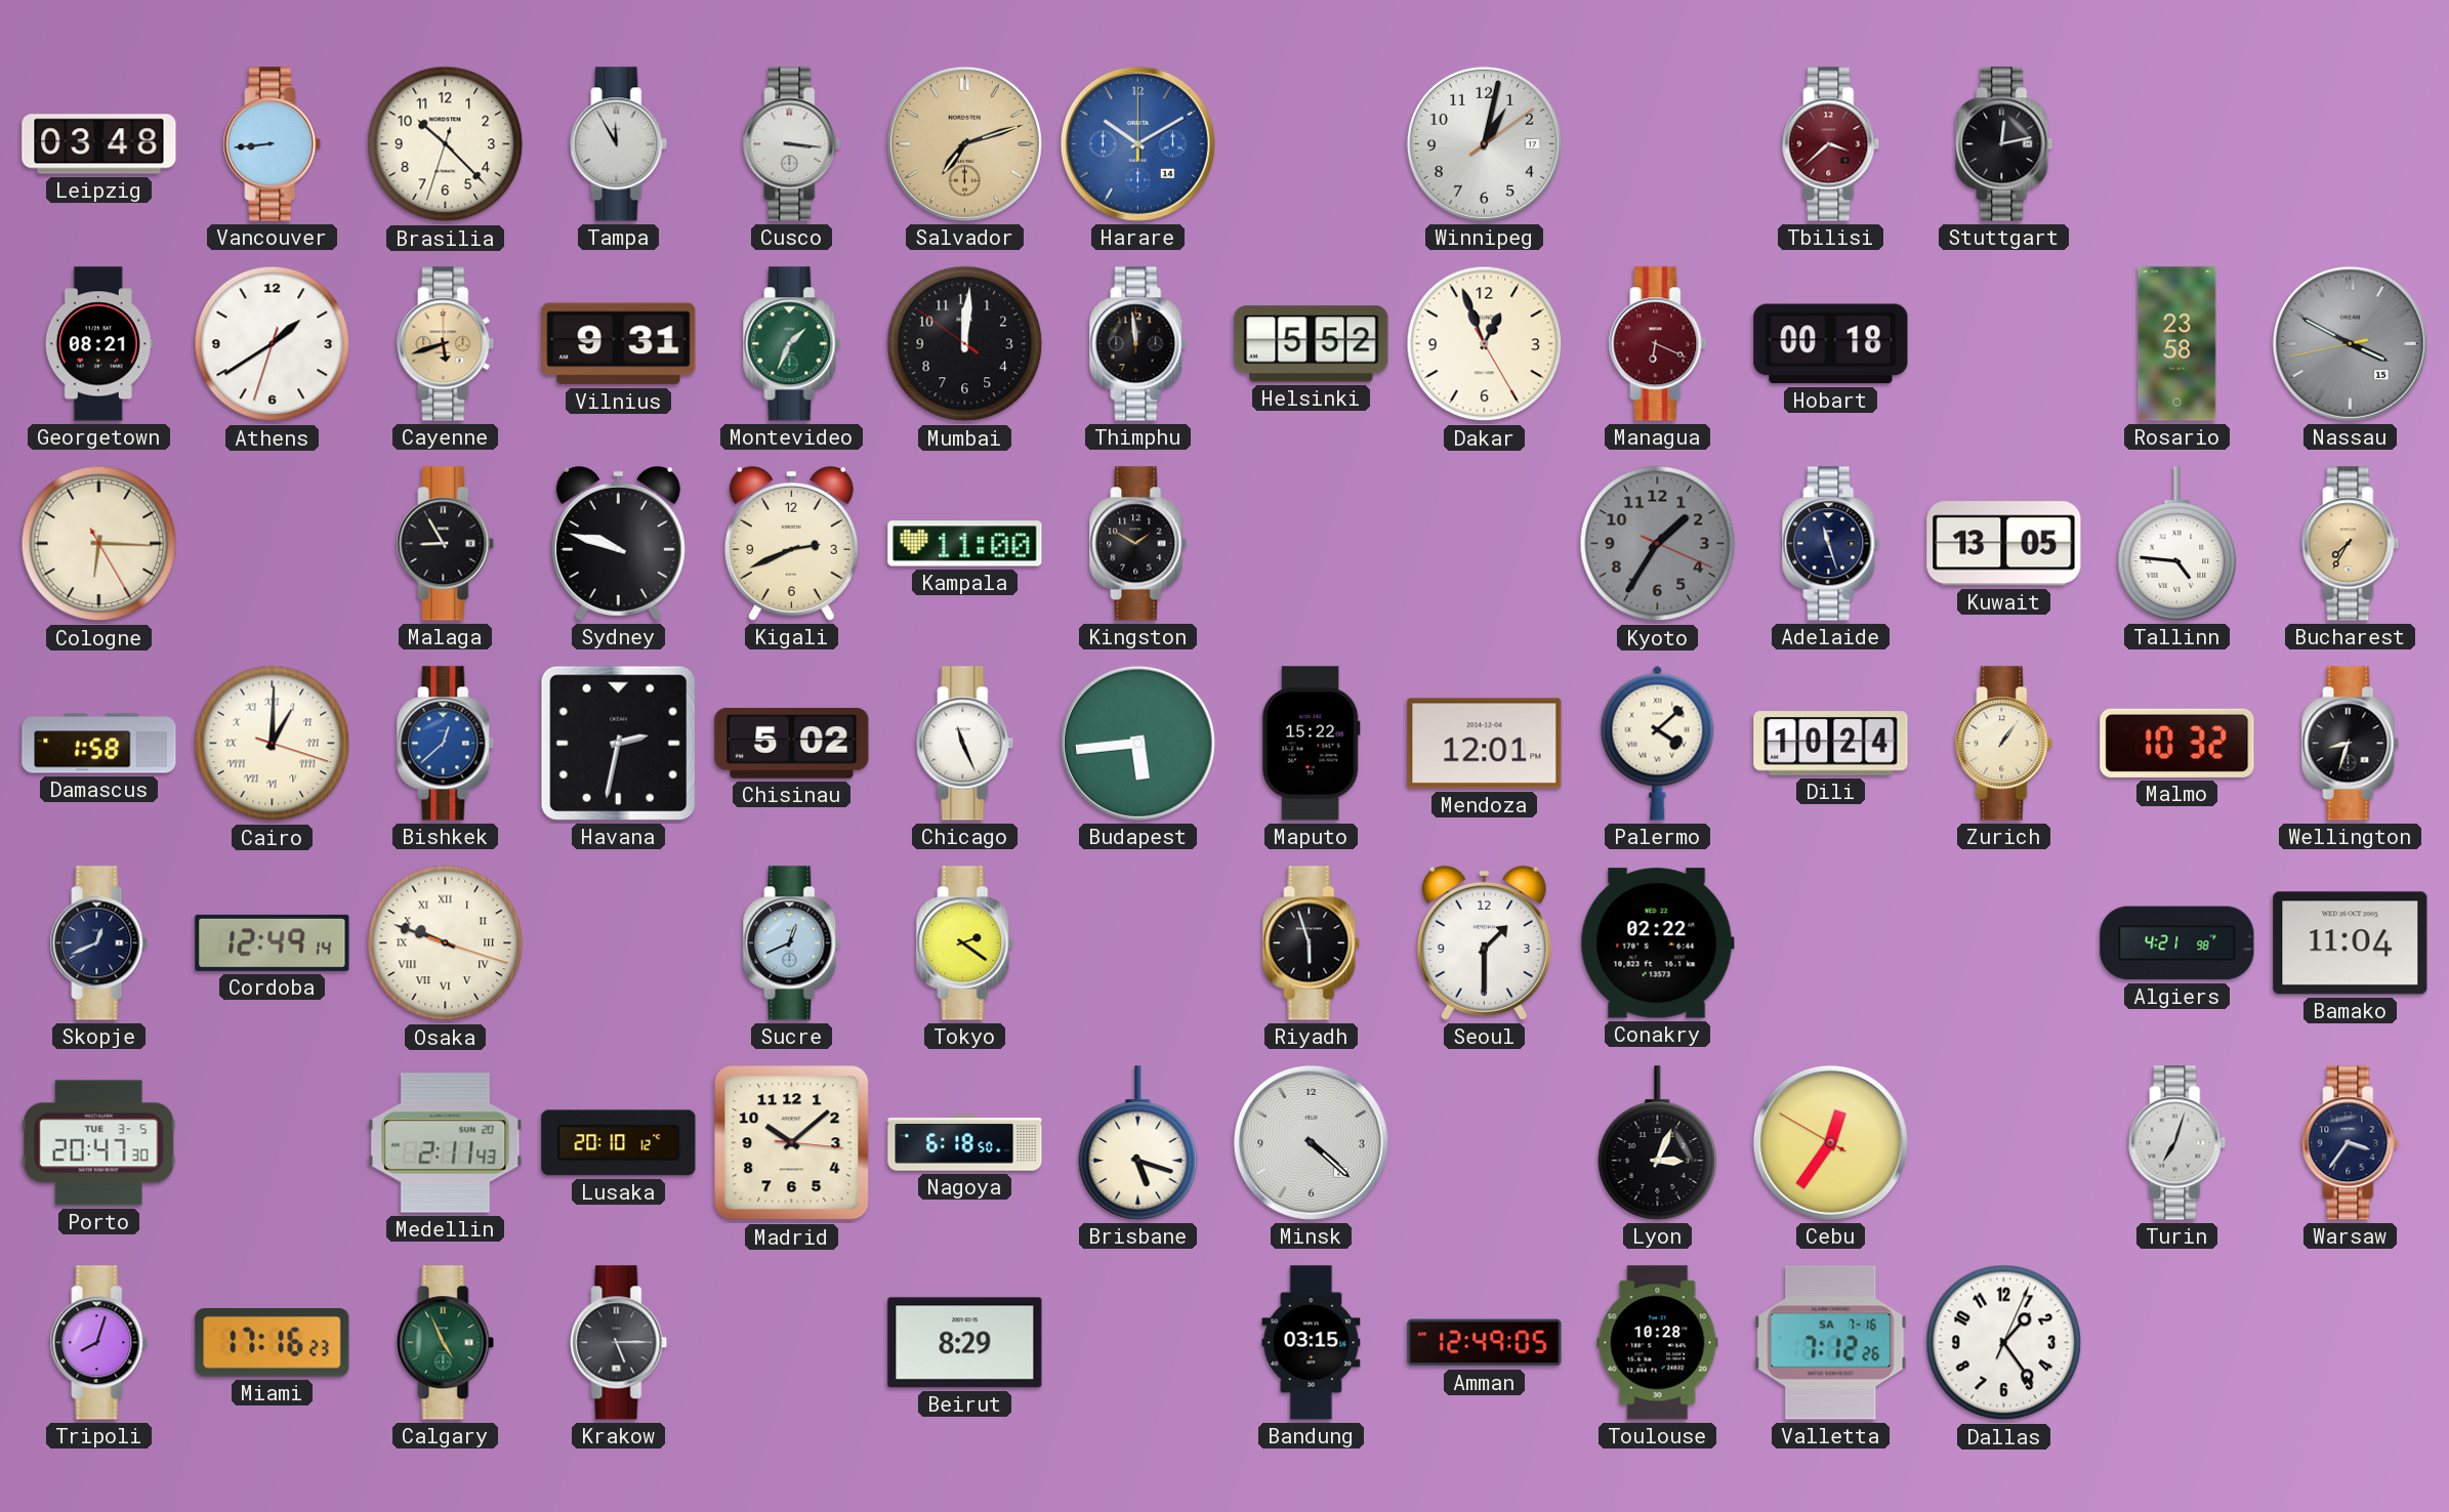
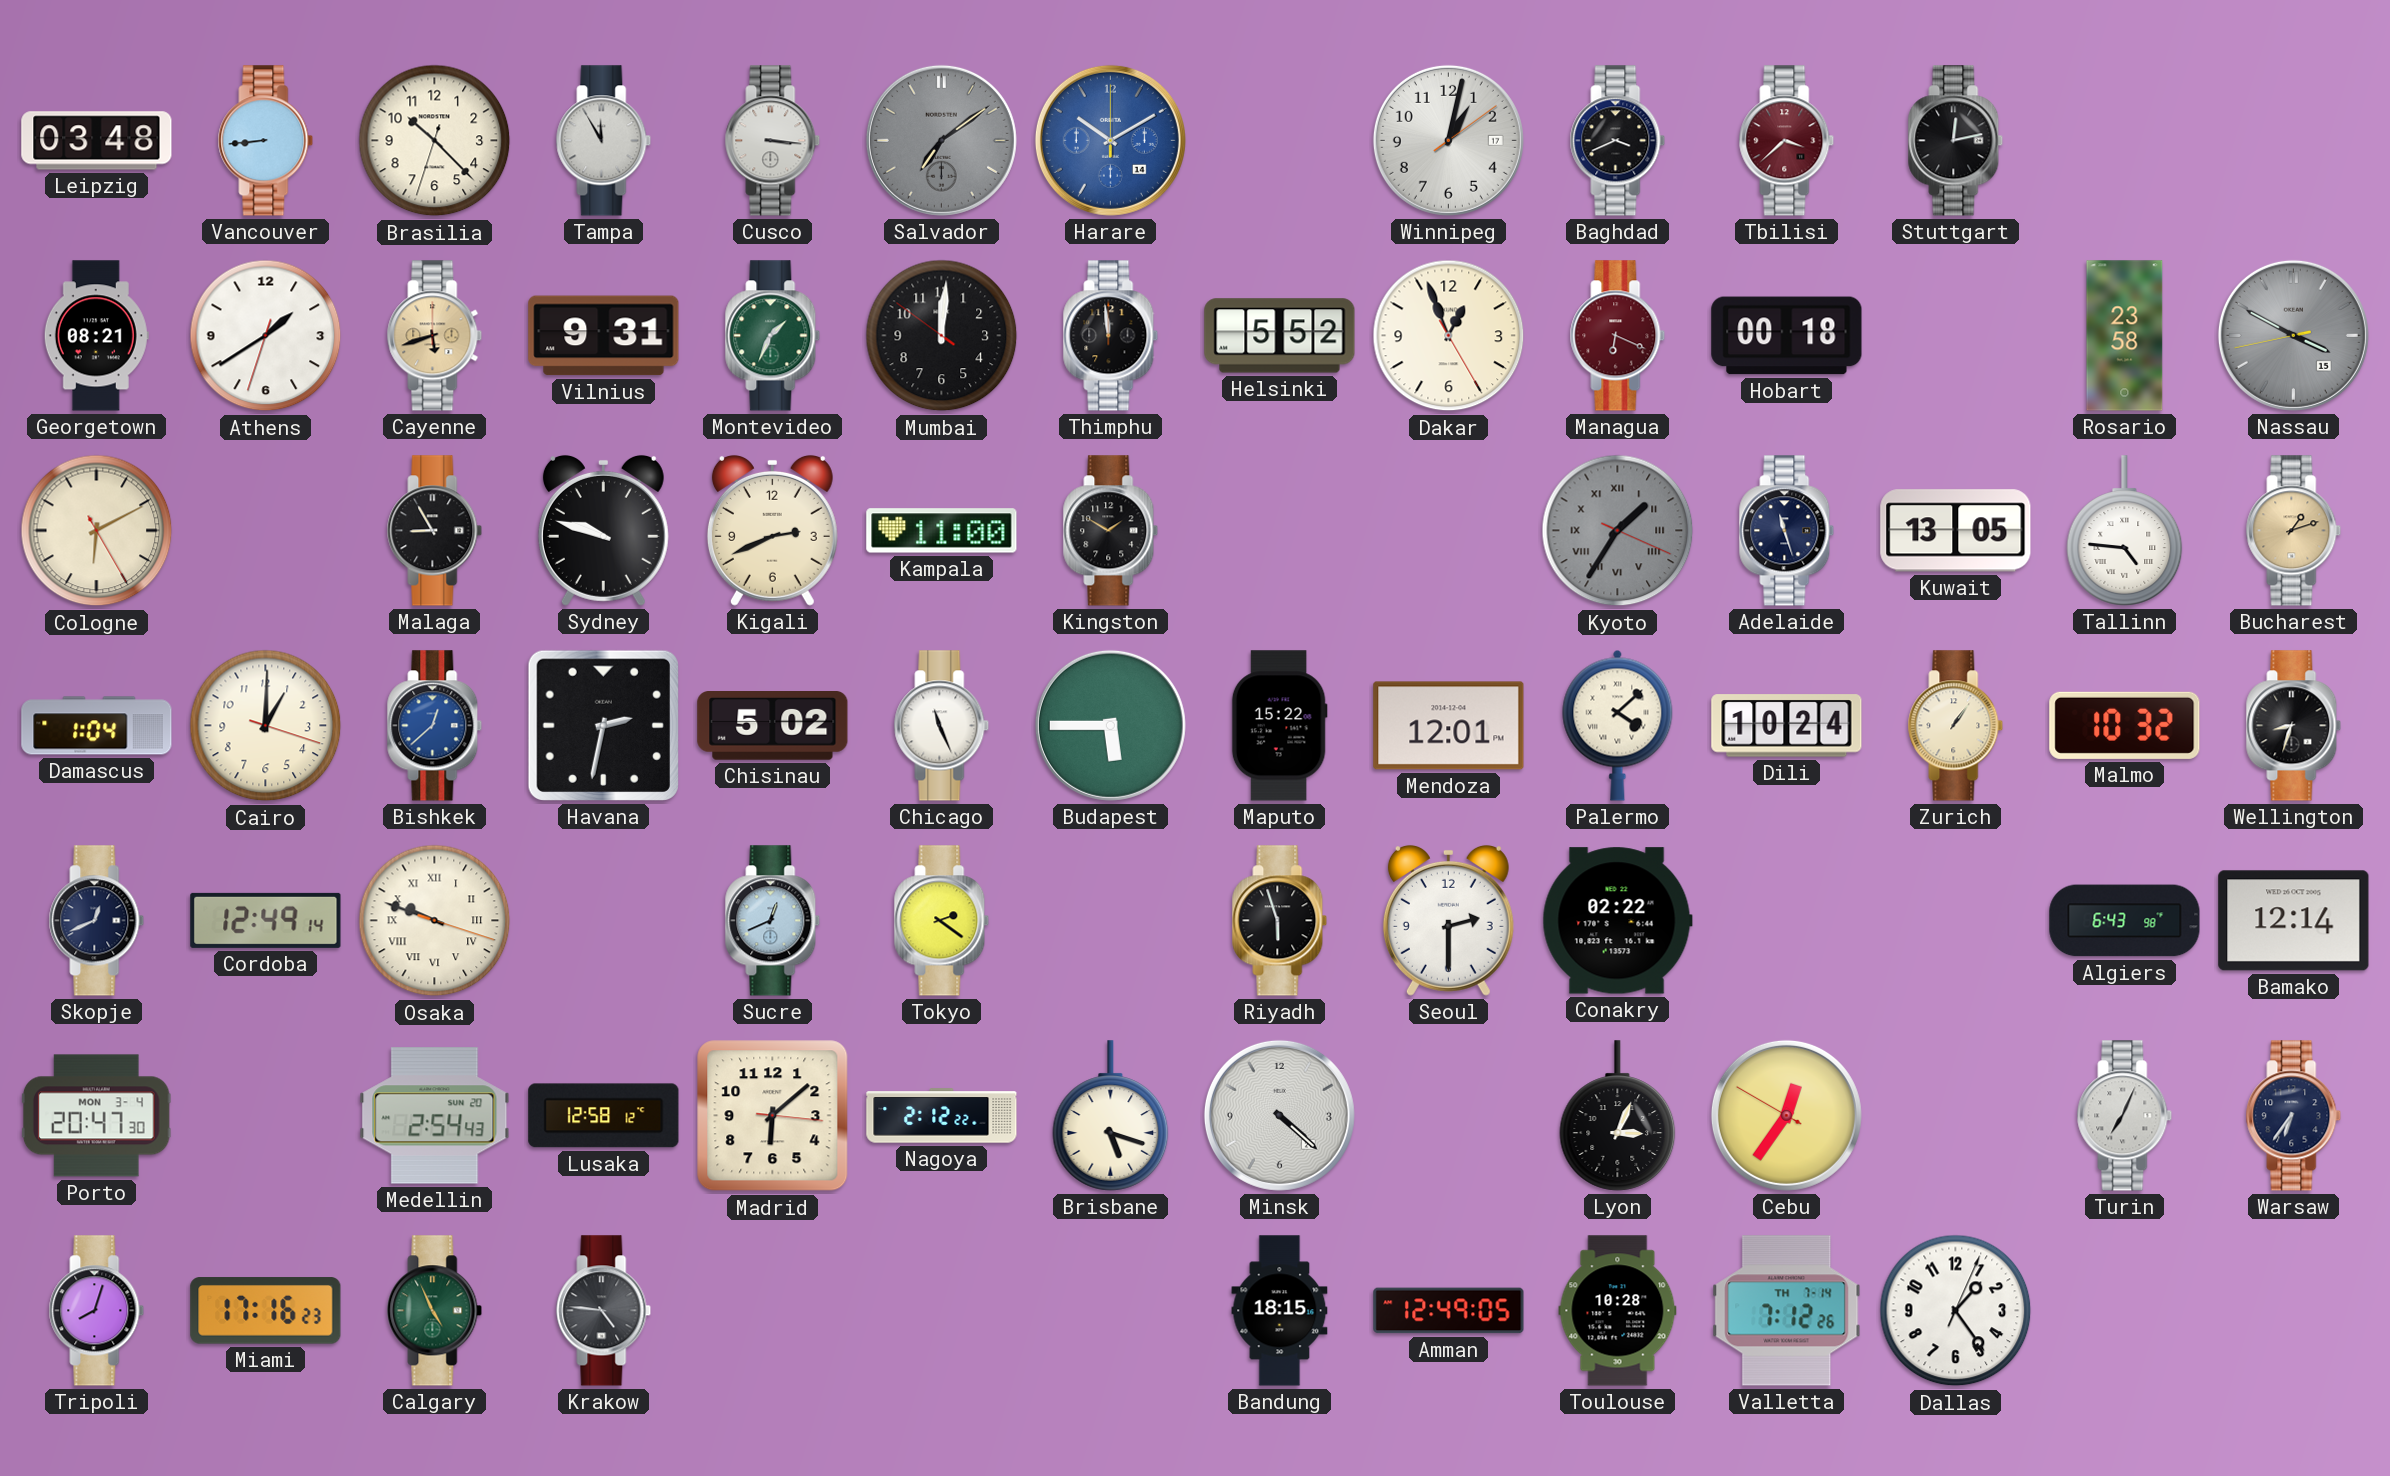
Salvador: 7:12 -> 7:09
Salvador dial: champagne -> grey
Baghdad: none -> 3:41
Cologne: 6:15 -> 6:10
Kyoto numerals: Arabic -> Roman
Bucharest: 7:35 -> 1:12
Damascus: 1:58 -> 1:04
Cairo numerals: Roman -> Arabic
Budapest: 5:44 -> 5:45
Seoul: 1:30 -> 2:30
Algiers: 4:21 -> 6:43
Bamako: 11:04 -> 12:14
Porto date: TUE 3-5 -> MON 3-4
Medellin: 2:11 -> 2:54
Lusaka: 20:10 -> 12:58
Madrid: 10:08 -> 6:08
Nagoya: 6:18 -> 2:12
Turin: 7:03 -> 7:04
Warsaw: 3:36 -> 6:36
Krakow: 5:15 -> 4:46
Beirut: 8:29 -> none
Bandung: 03:15 -> 18:15
Valletta date: SA 7-16 -> TH 7-14
